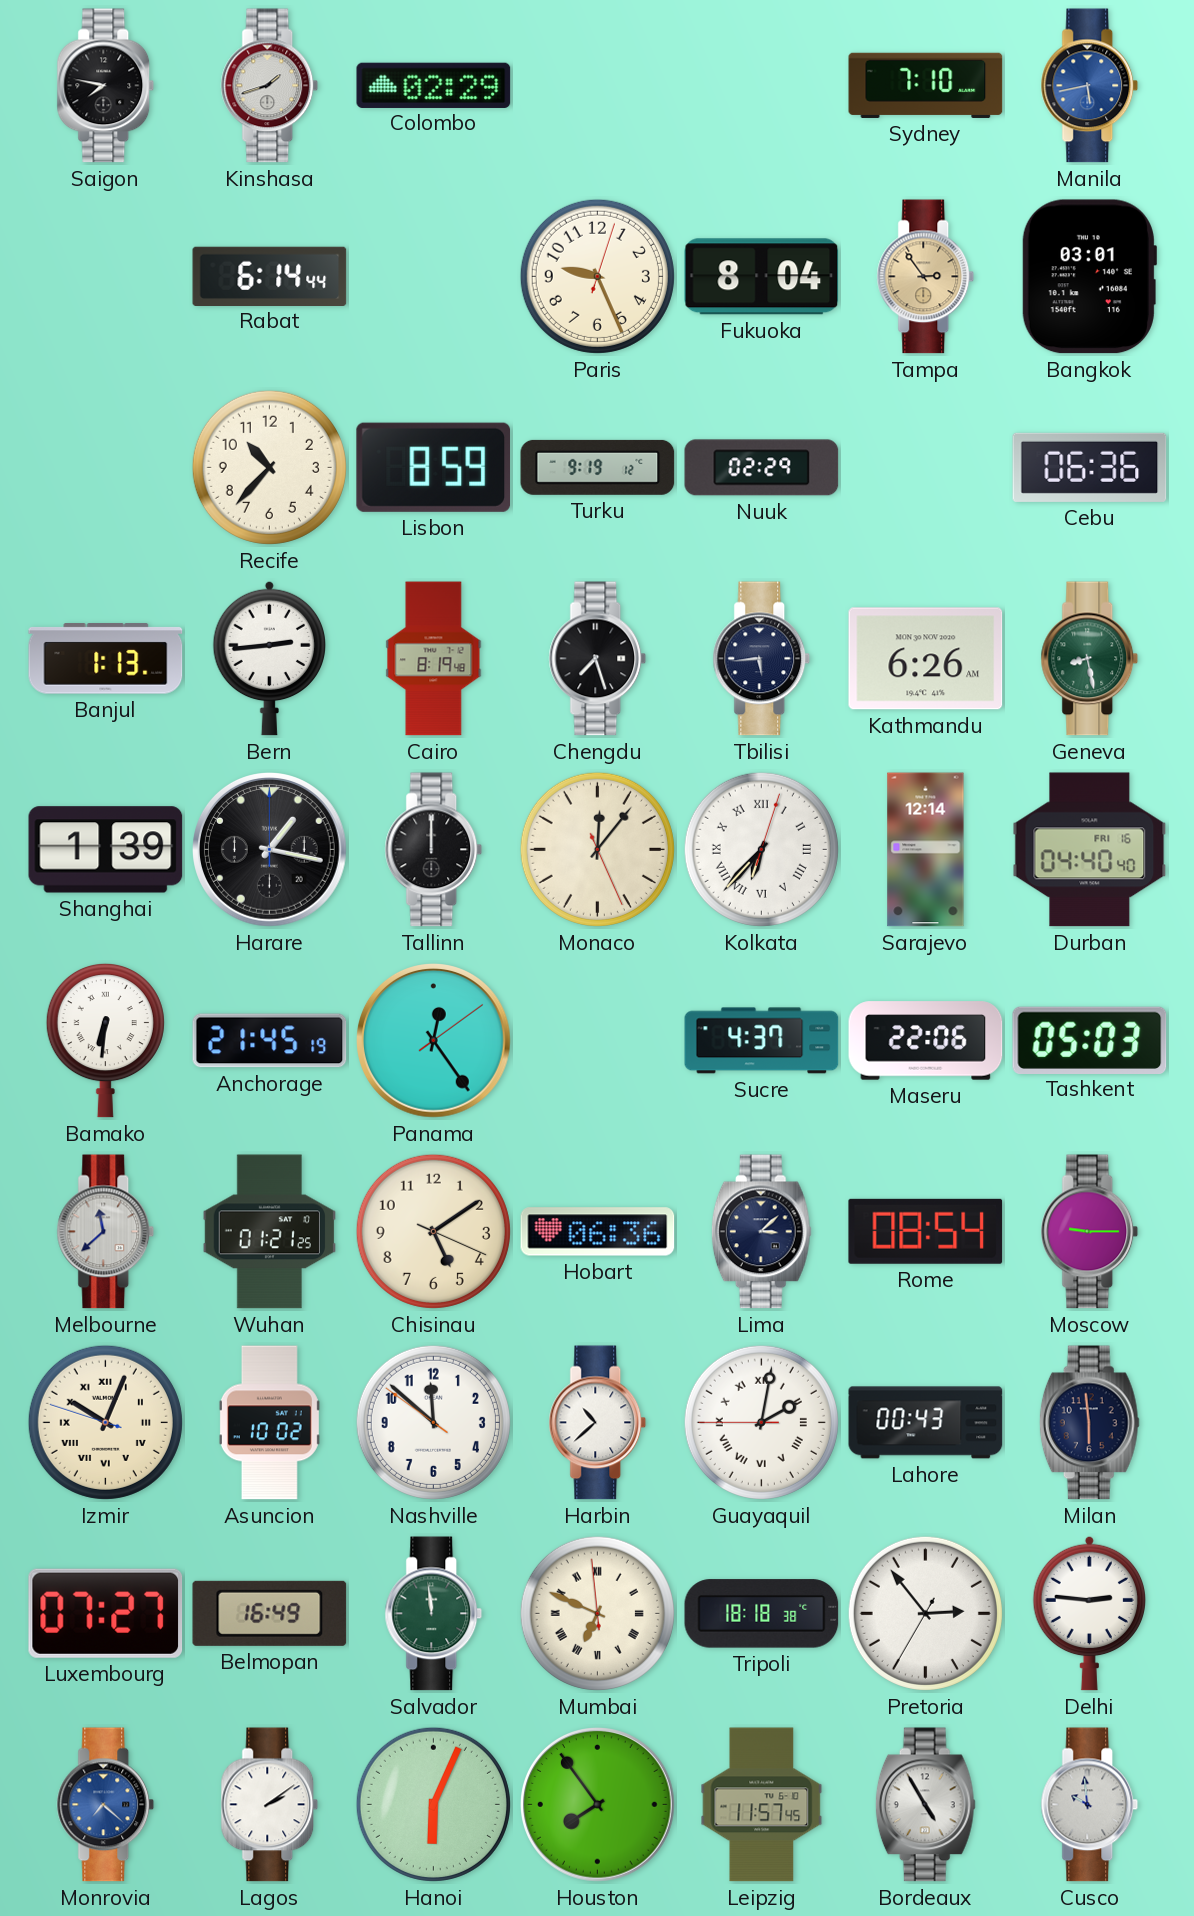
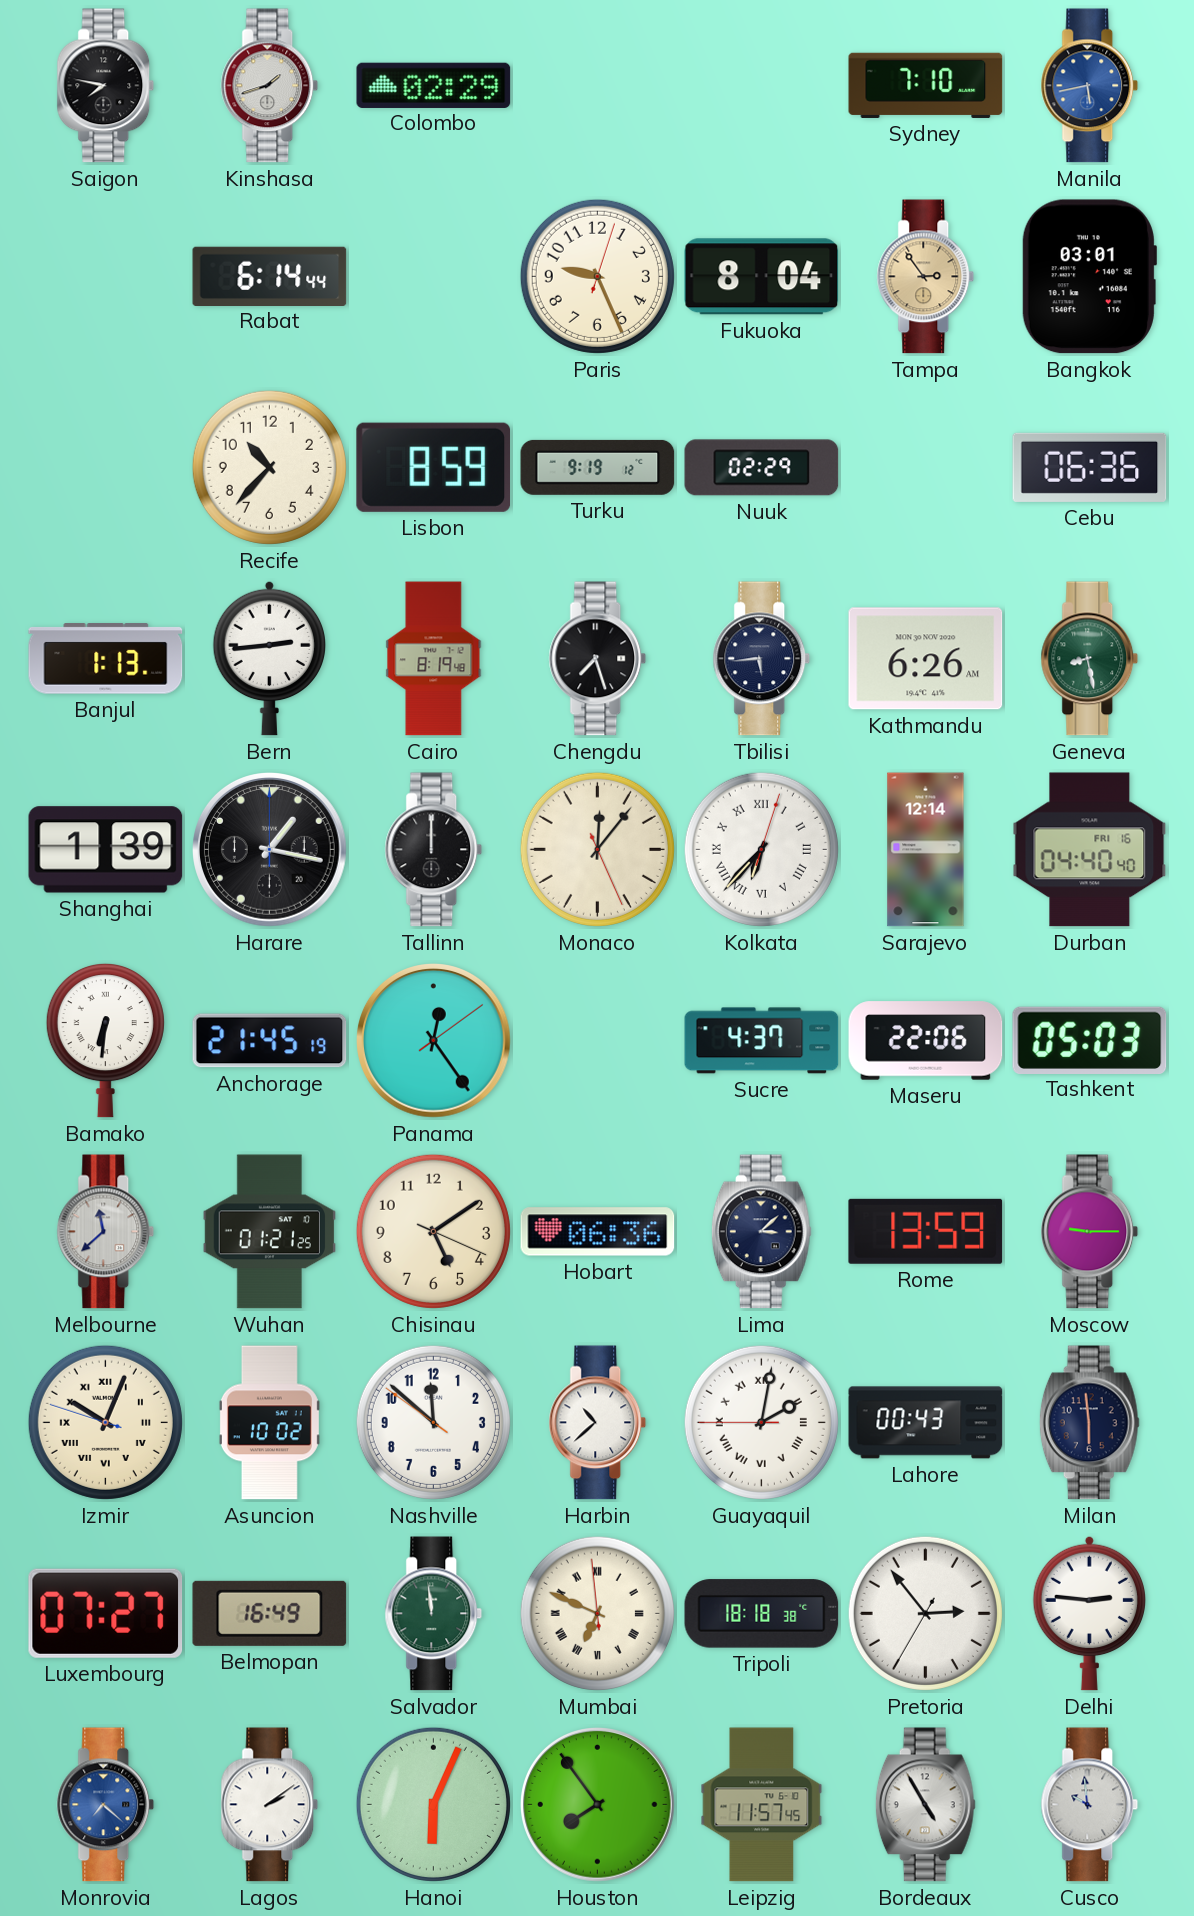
Rome: 08:54 -> 13:59
